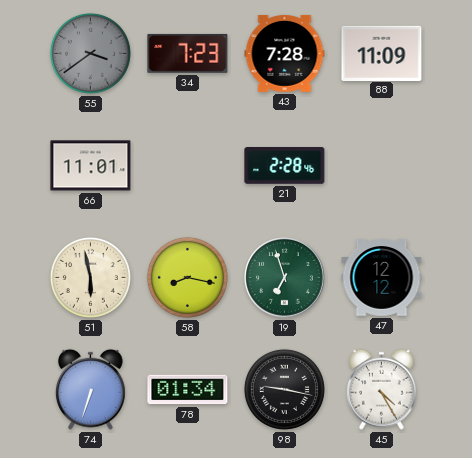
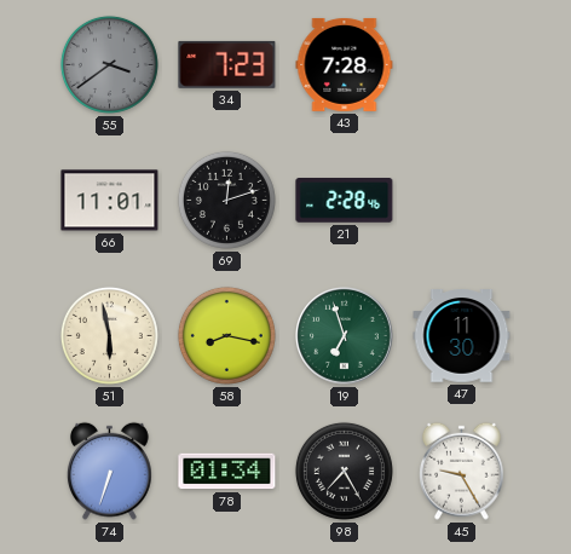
88: 11:09 -> none
69: none -> 12:12
47: 12:12 -> 11:30
98: 9:17 -> 7:25
45: 4:25 -> 9:25
